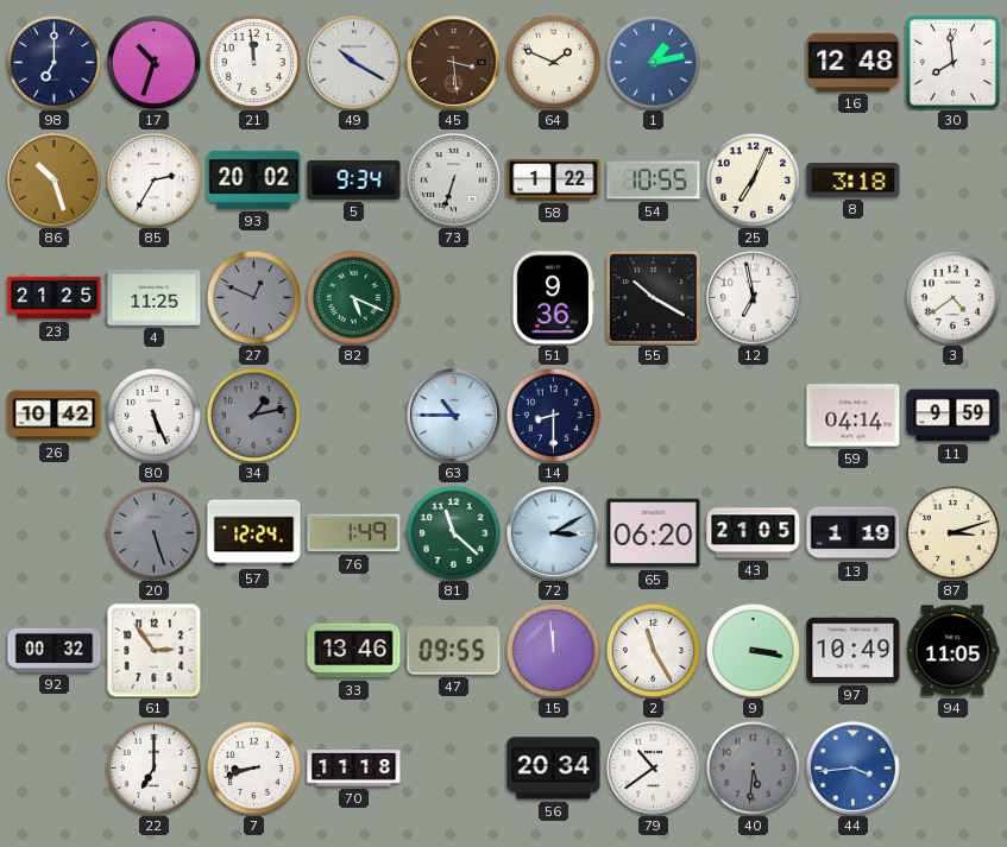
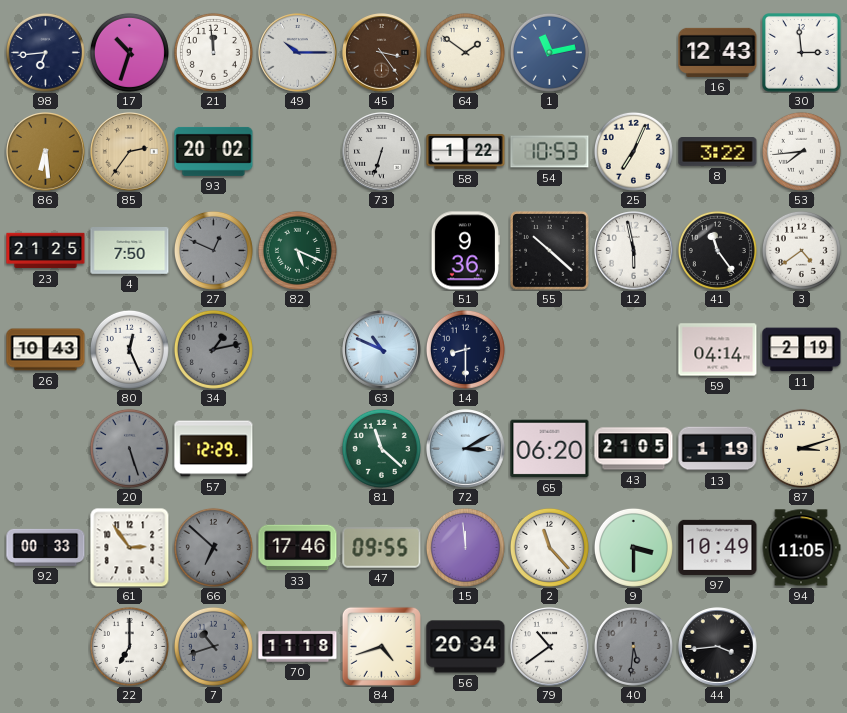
98: 7:00 -> 6:44
49: 10:20 -> 10:15
45: 3:29 -> 3:24
64: 1:49 -> 1:51
1: 1:13 -> 11:13
16: 12:48 -> 12:43
30: 7:59 -> 2:59
86: 10:27 -> 6:29
85: 2:35 -> 2:36
85 dial: white -> champagne
5: 9:34 -> none
54: 10:55 -> 10:53
8: 3:18 -> 3:22
53: none -> 7:44
4: 11:25 -> 7:50
55: 10:20 -> 10:22
12: 6:58 -> 5:58
41: none -> 11:24
26: 10:42 -> 10:43
80: 5:26 -> 12:26
63: 10:45 -> 10:49
11: 9:59 -> 2:19
57: 12:24 -> 12:29
76: 1:49 -> none
92: 00:32 -> 00:33
66: none -> 6:52
33: 13:46 -> 17:46
2: 11:25 -> 11:23
9: 3:17 -> 3:30
7: 8:42 -> 10:42
7 dial: white -> grey
84: none -> 4:42
44 dial: blue -> black
